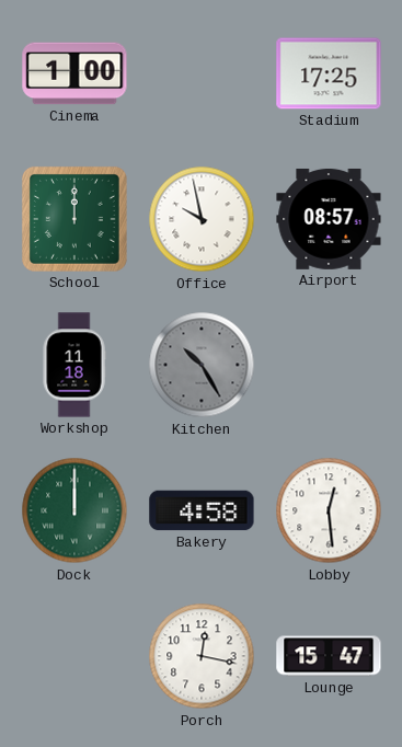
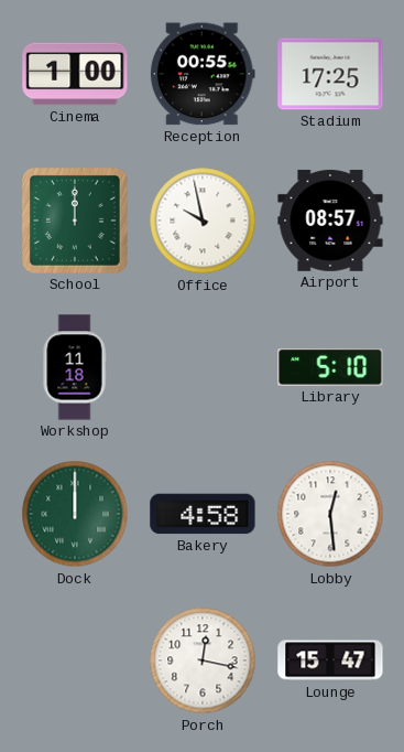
Reception: none -> 00:55
Kitchen: 10:25 -> none
Library: none -> 5:10
